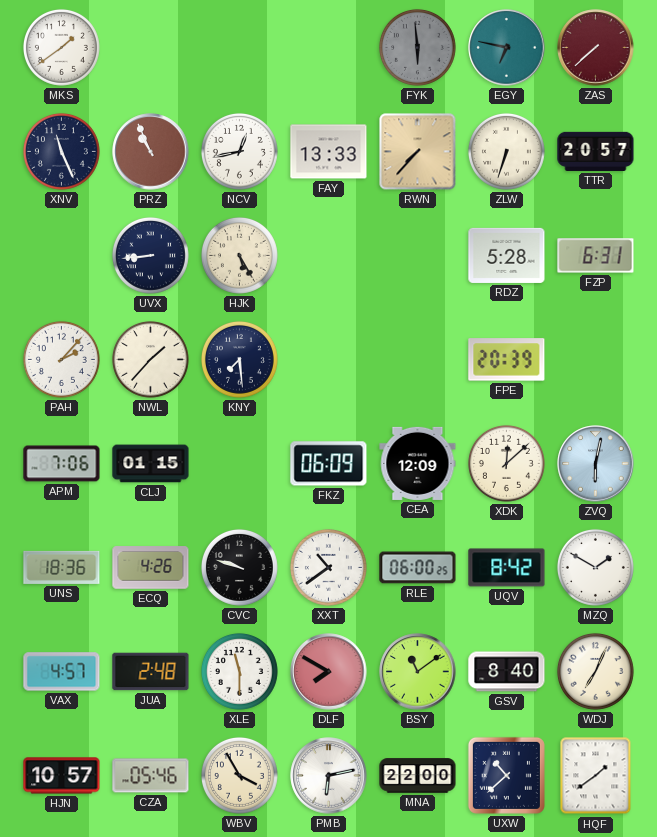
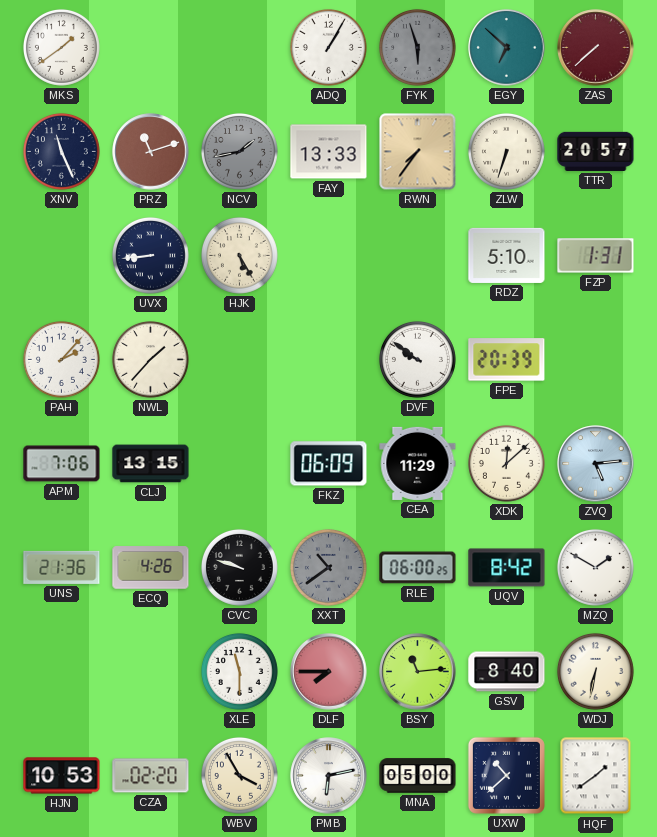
ADQ: none -> 1:05
FYK: 5:59 -> 5:57
EGY: 6:47 -> 6:52
PRZ: 10:56 -> 11:12
NCV: 12:43 -> 1:43
NCV dial: white -> grey
RWN: 7:37 -> 7:36
RDZ: 5:28 -> 5:10
FZP: 6:31 -> 1:31
KNY: 7:29 -> none
DVF: none -> 9:51
CLJ: 01:15 -> 13:15
CEA: 12:09 -> 11:29
ZVQ: 6:02 -> 5:14
UNS: 18:36 -> 21:36
XXT dial: white -> grey
VAX: 4:57 -> none
JUA: 2:48 -> none
DLF: 7:50 -> 7:45
BSY: 11:09 -> 11:14
WDJ: 7:04 -> 6:32
HJN: 10:57 -> 10:53
CZA: 05:46 -> 02:20
MNA: 22:00 -> 05:00
